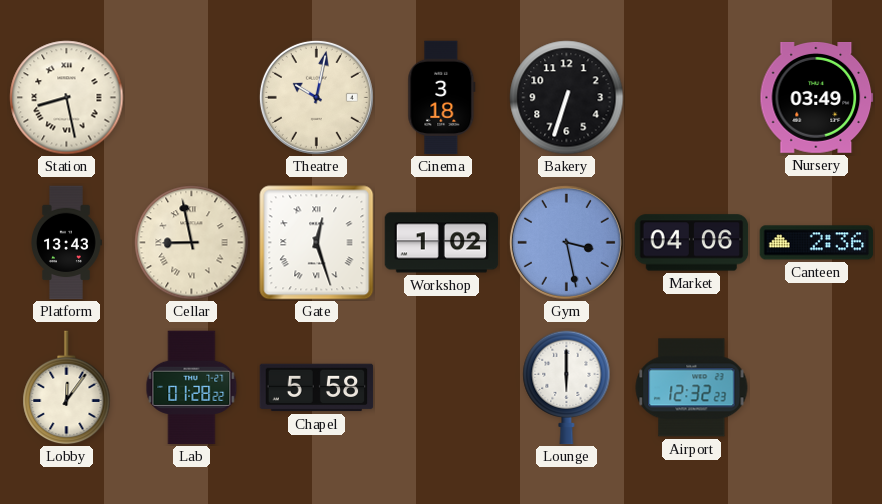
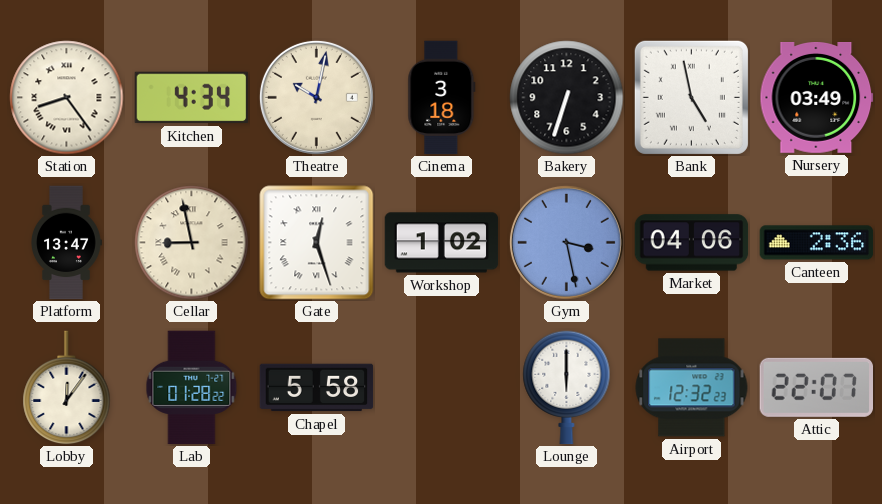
Station: 8:28 -> 8:24
Kitchen: none -> 4:34
Bank: none -> 4:58
Platform: 13:43 -> 13:47
Attic: none -> 22:07
